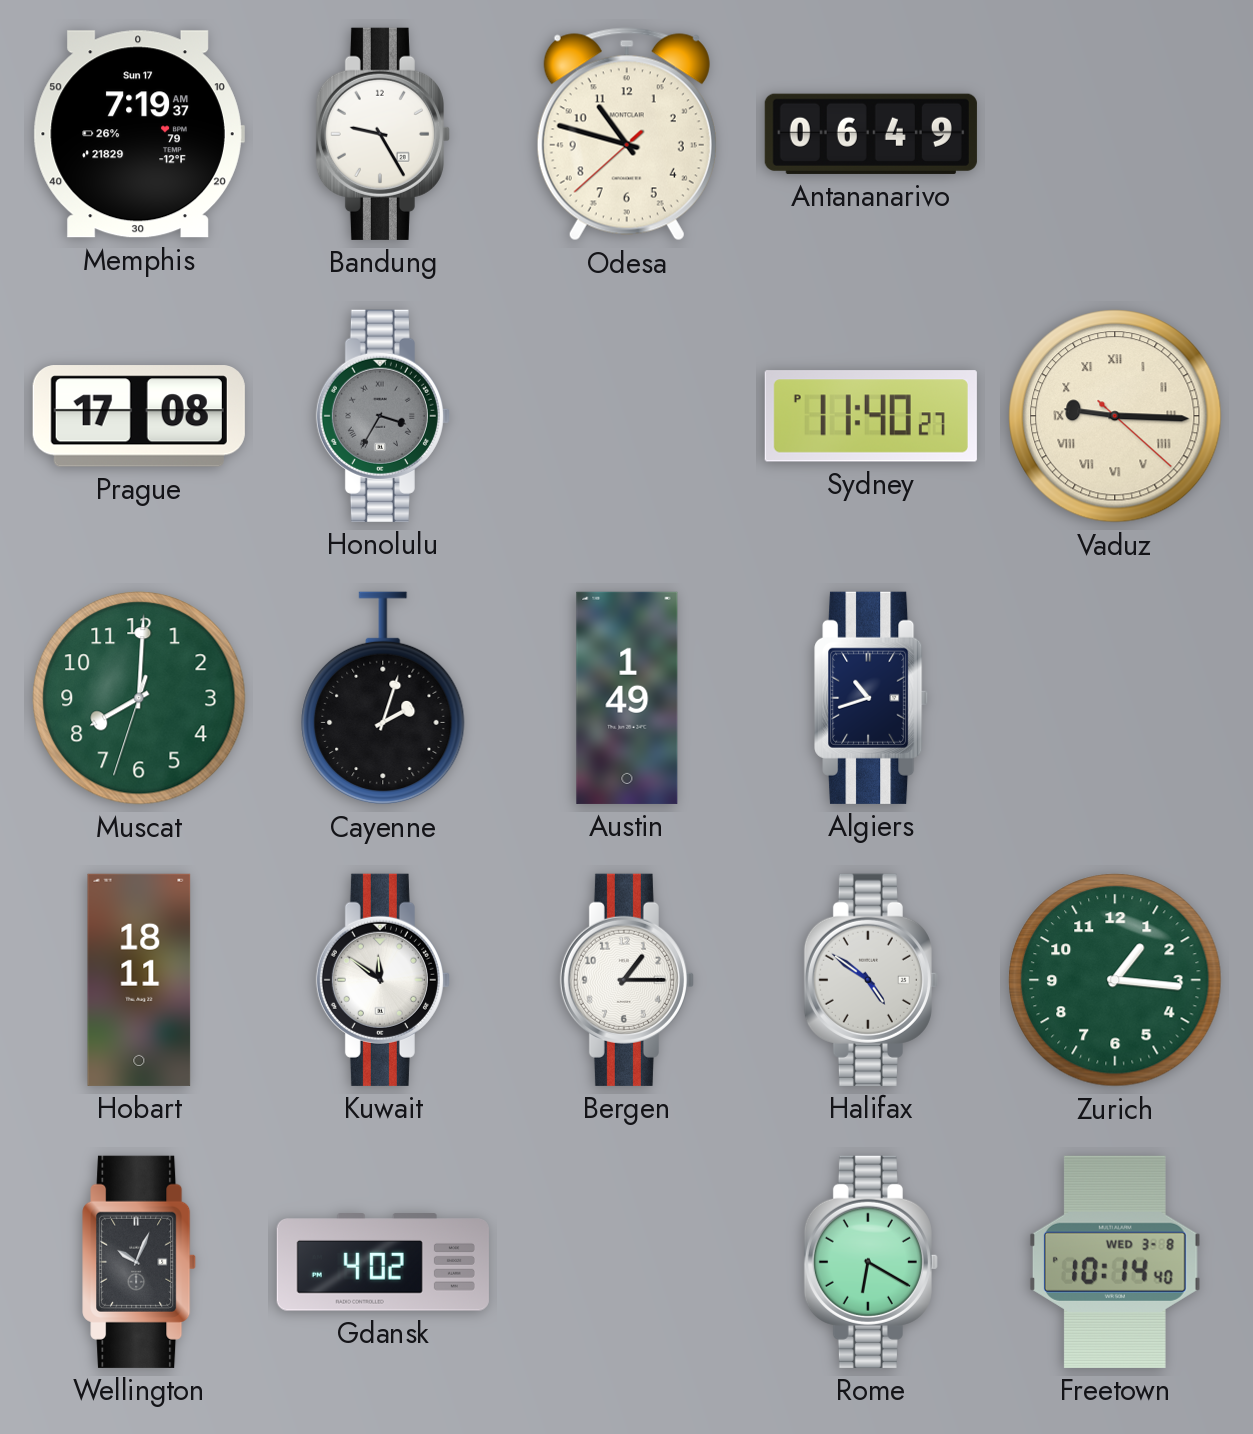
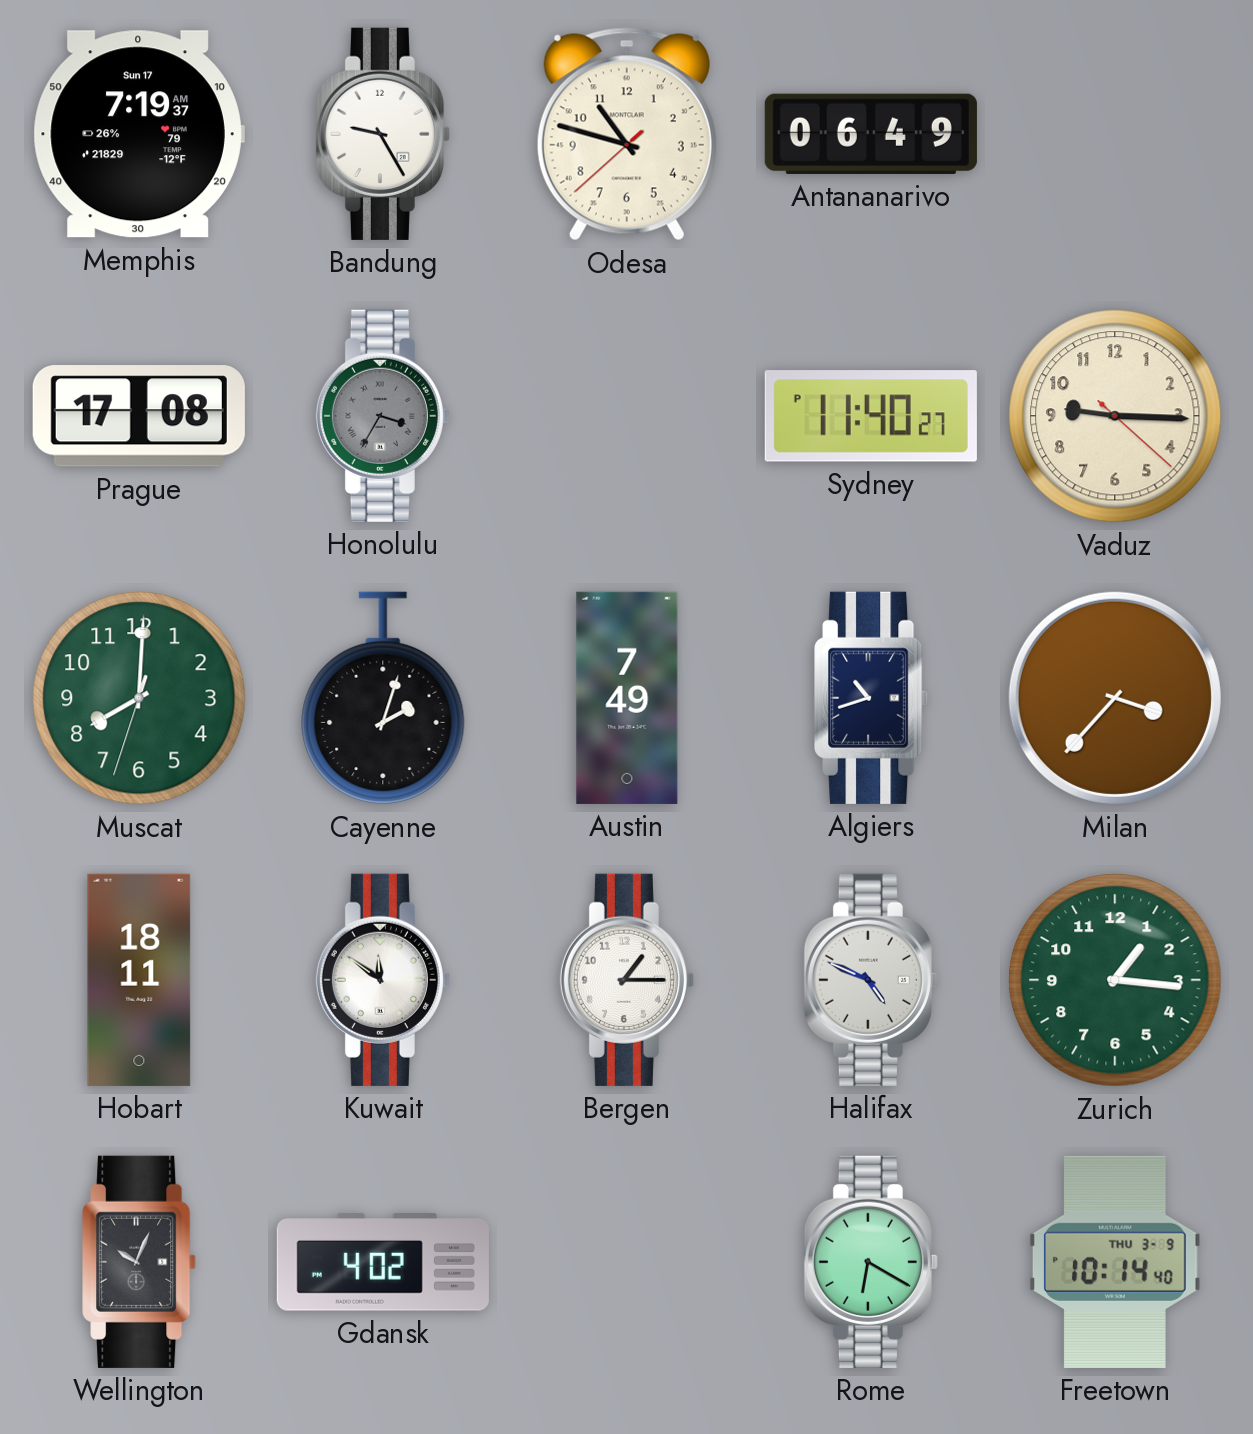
Vaduz numerals: Roman -> Arabic
Austin: 1:49 -> 7:49
Milan: none -> 3:37
Halifax: 4:51 -> 4:49
Freetown date: WED 3-8 -> THU 3-9
